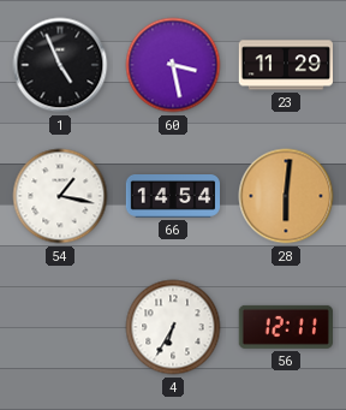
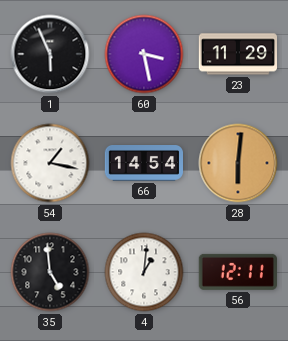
1: 4:56 -> 5:56
35: none -> 4:59
4: 6:35 -> 1:01
